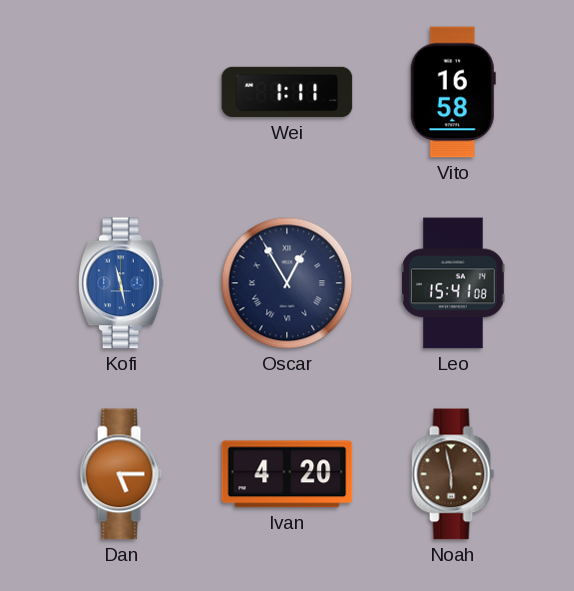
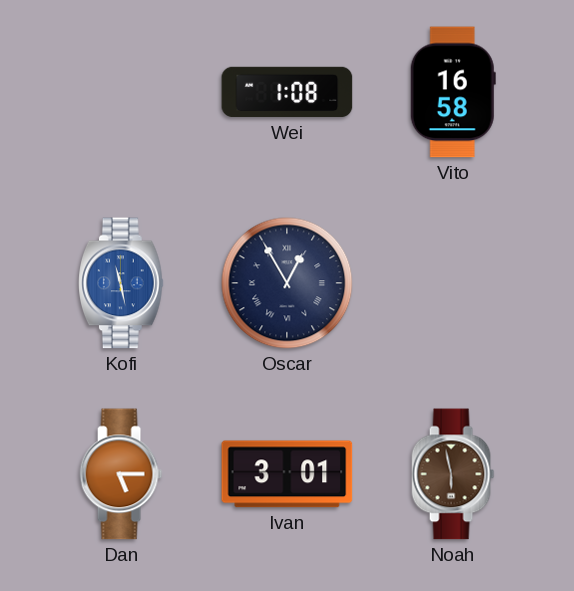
Wei: 1:11 -> 1:08
Leo: 15:41 -> none
Ivan: 4:20 -> 3:01
